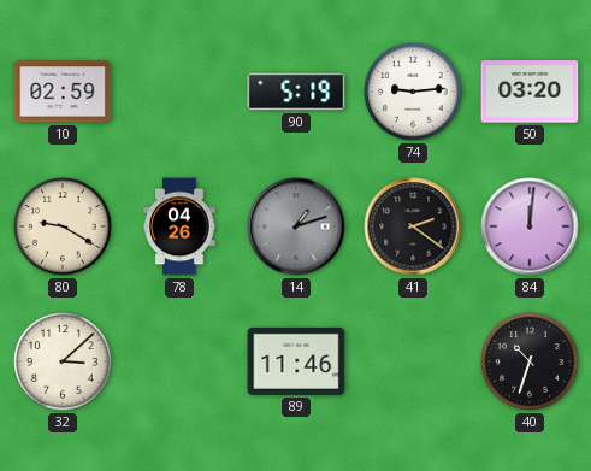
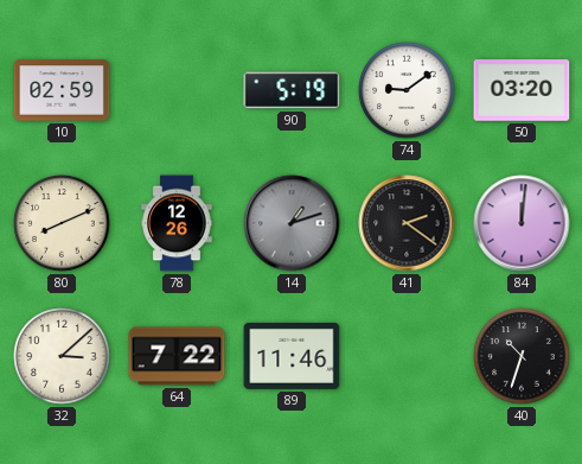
74: 9:14 -> 9:09
80: 9:20 -> 8:11
78: 04:26 -> 12:26
64: none -> 7:22
